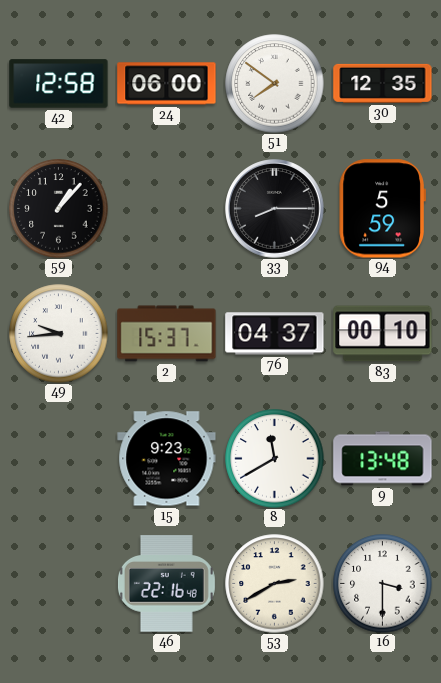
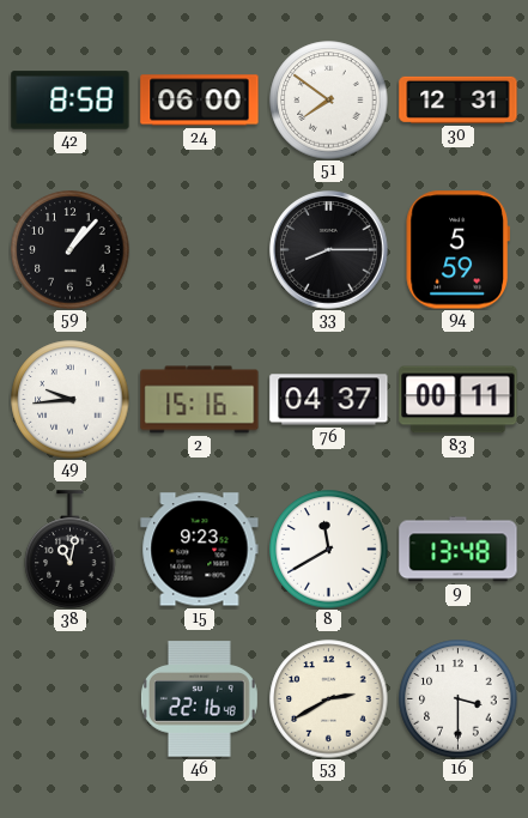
42: 12:58 -> 8:58
30: 12:35 -> 12:31
2: 15:37 -> 15:16
83: 00:10 -> 00:11
38: none -> 11:02
